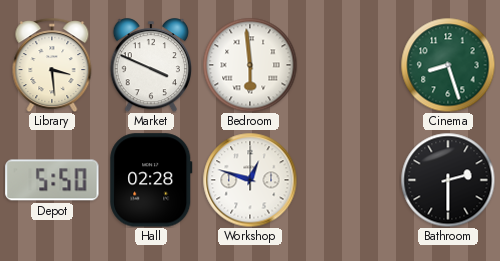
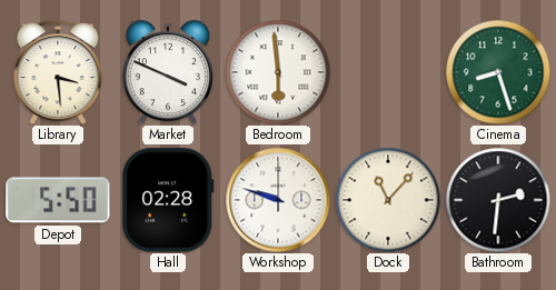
Workshop: 12:48 -> 9:48
Dock: none -> 11:07
Bathroom: 2:30 -> 2:31
